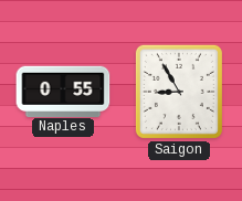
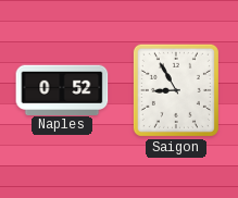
Naples: 0:55 -> 0:52
